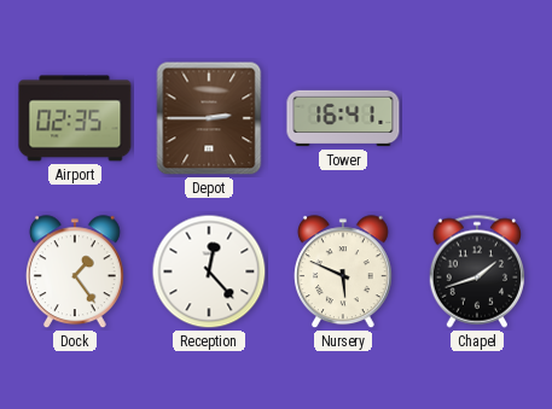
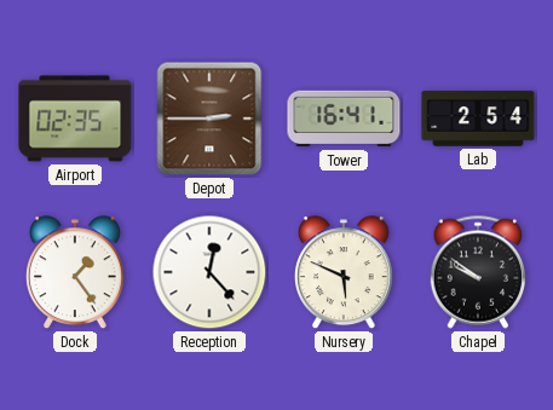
Lab: none -> 2:54
Chapel: 1:42 -> 9:51
